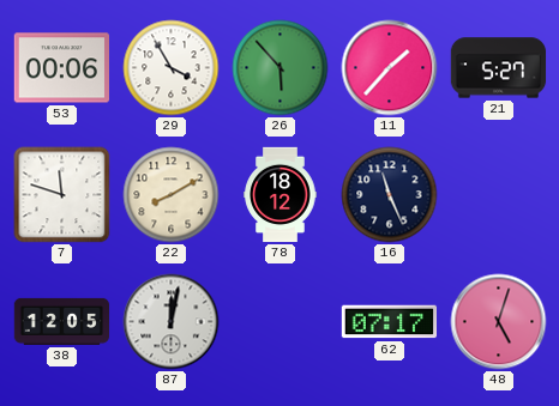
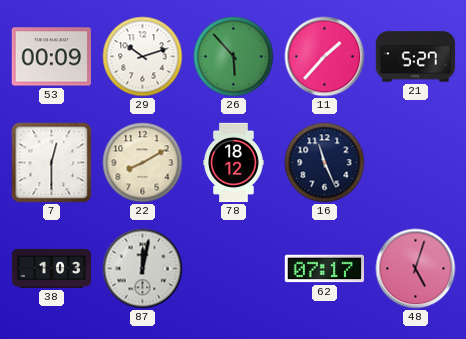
53: 00:06 -> 00:09
29: 3:55 -> 10:12
7: 11:48 -> 12:30
38: 12:05 -> 1:03
